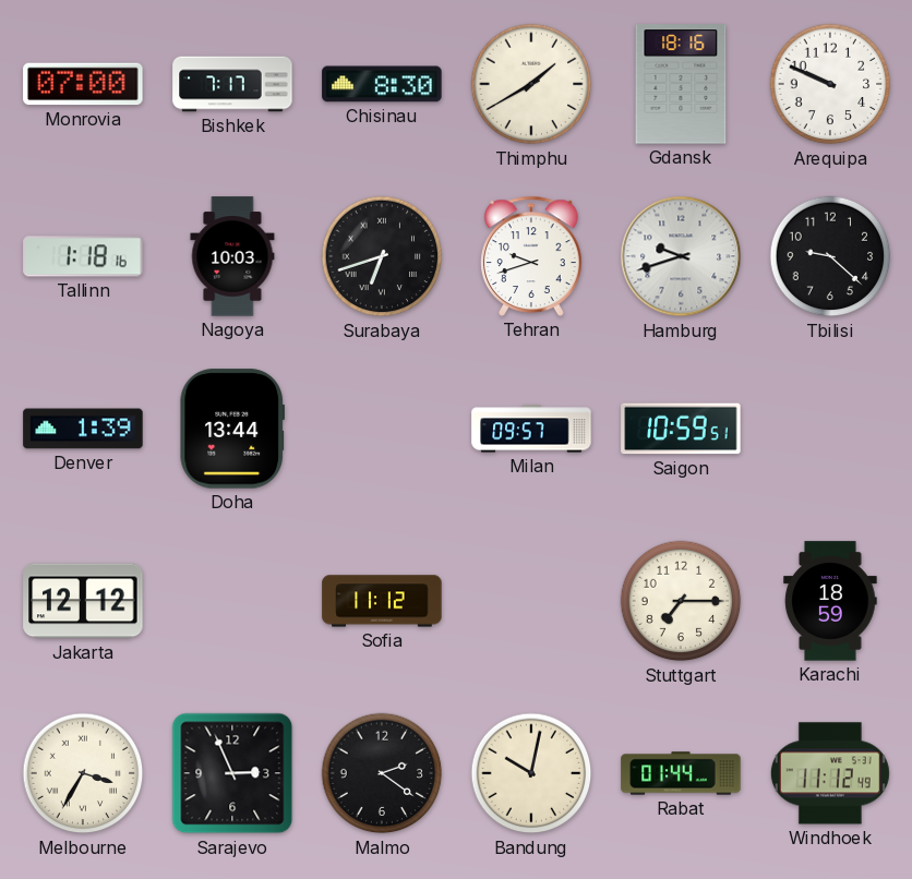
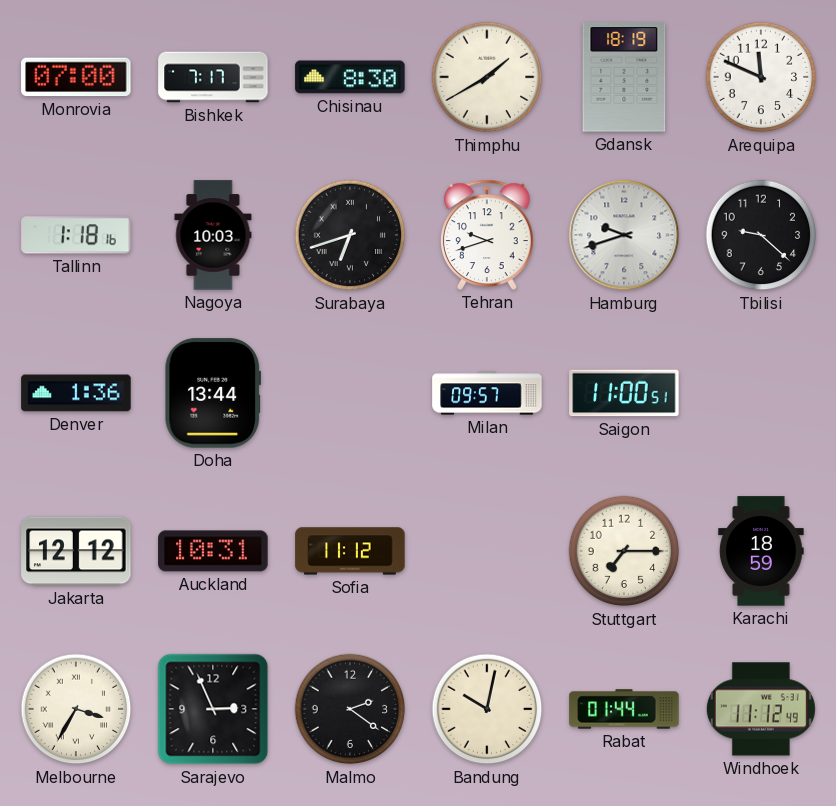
Gdansk: 18:16 -> 18:19
Arequipa: 9:49 -> 11:49
Denver: 1:39 -> 1:36
Saigon: 10:59 -> 11:00
Auckland: none -> 10:31
